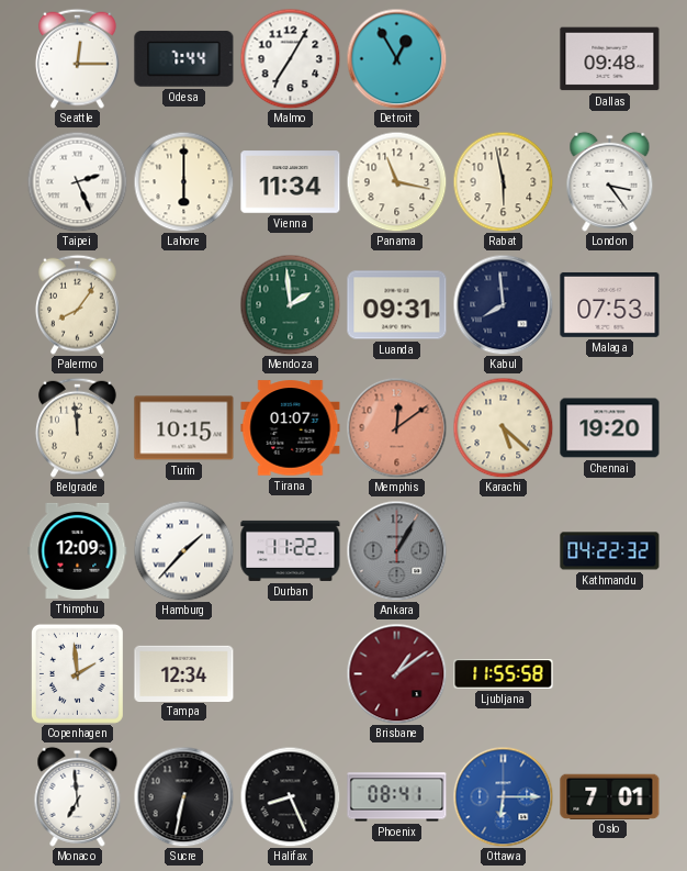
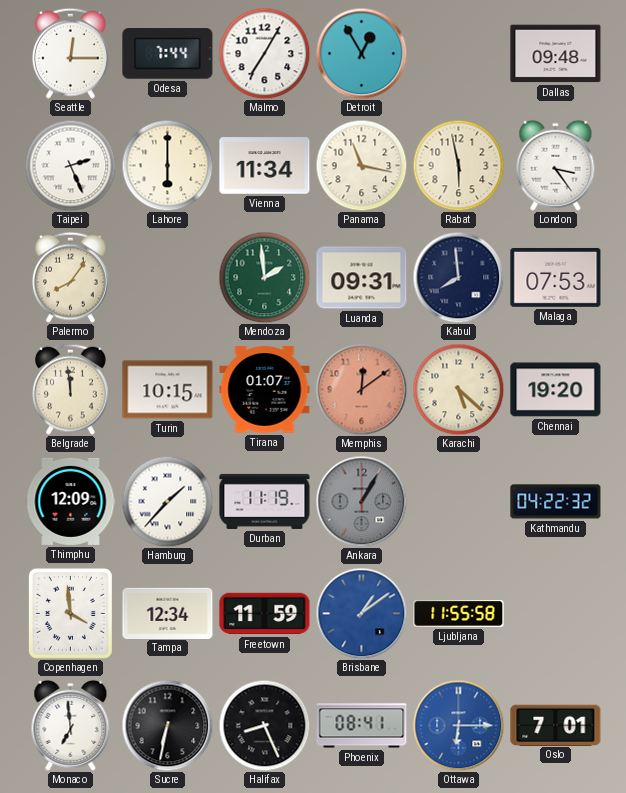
Durban: 11:22 -> 11:19
Copenhagen: 1:59 -> 3:59
Freetown: none -> 11:59
Brisbane dial: burgundy -> blue
